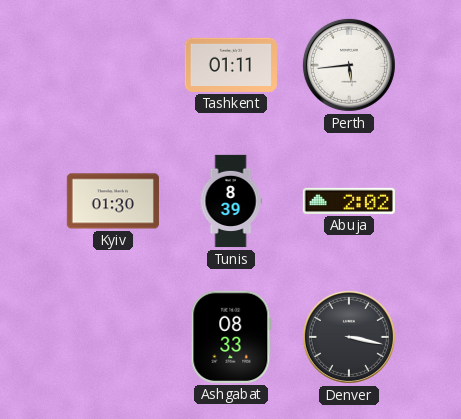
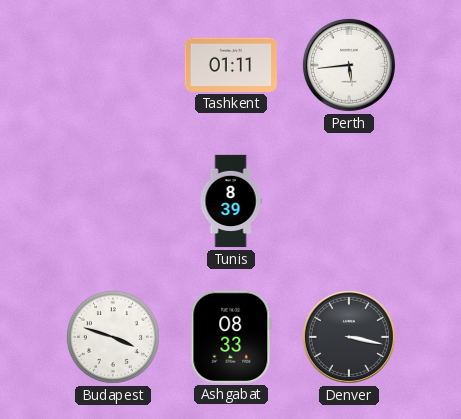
Kyiv: 01:30 -> none
Abuja: 2:02 -> none
Budapest: none -> 3:48
